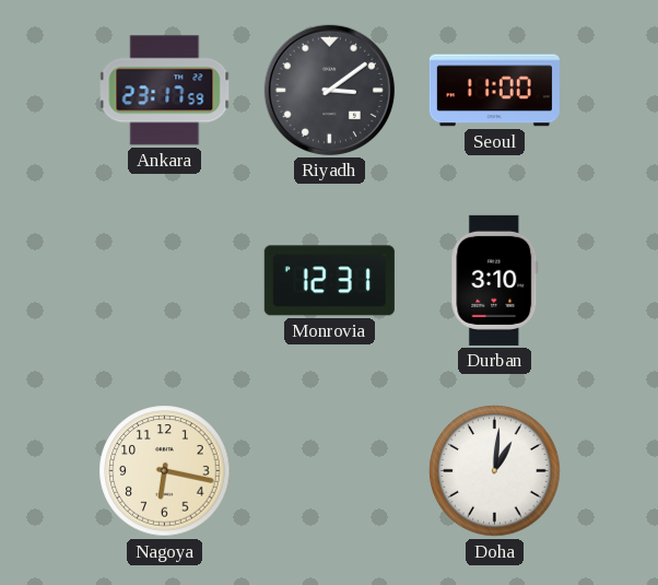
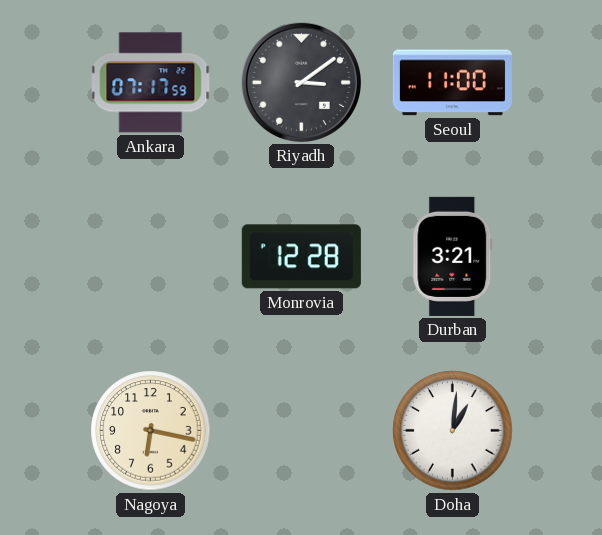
Ankara: 23:17 -> 07:17
Monrovia: 12:31 -> 12:28
Durban: 3:10 -> 3:21
